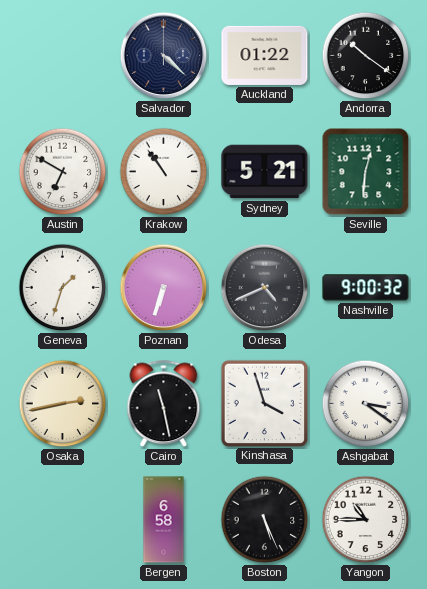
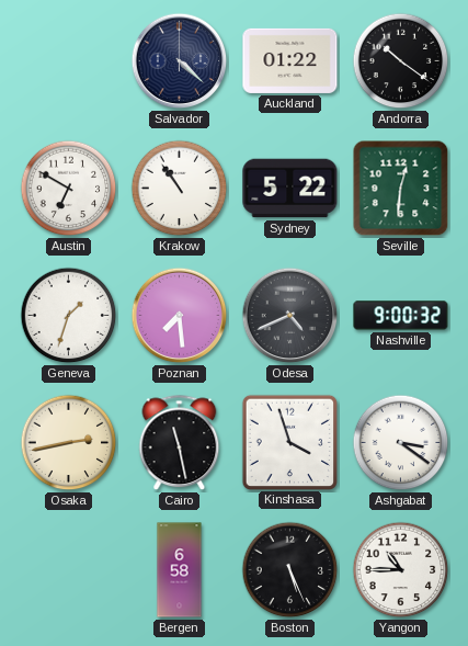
Sydney: 5:21 -> 5:22
Poznan: 6:33 -> 7:29
